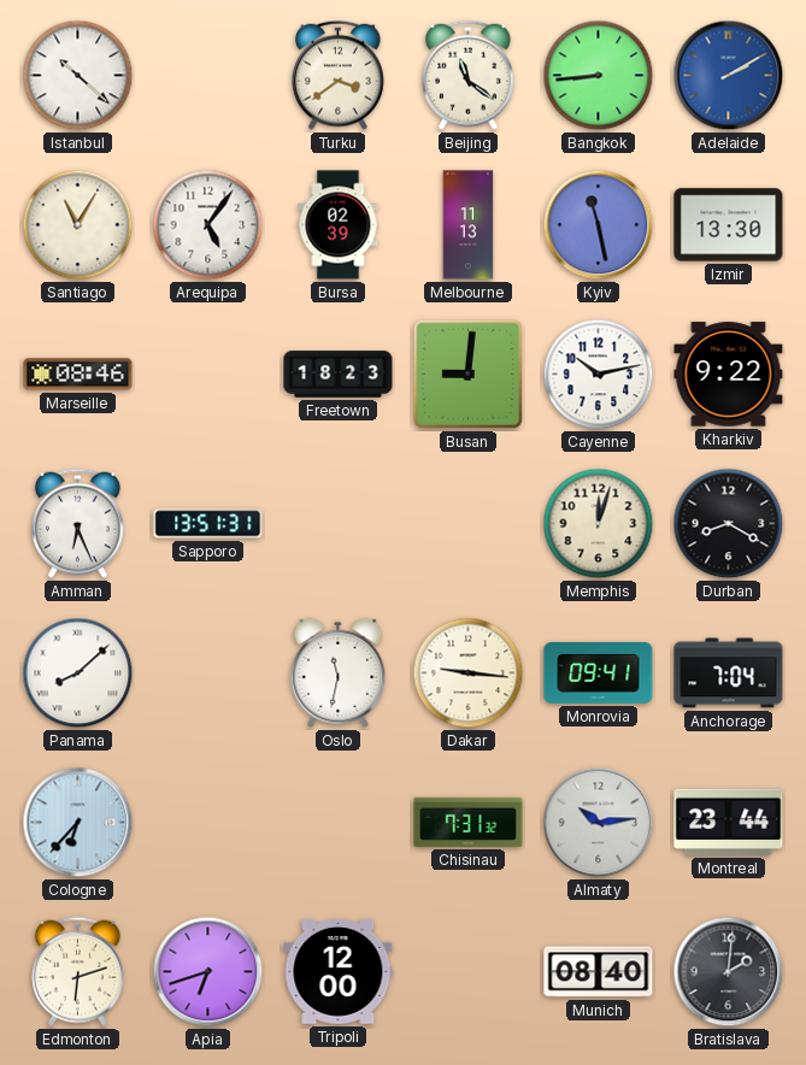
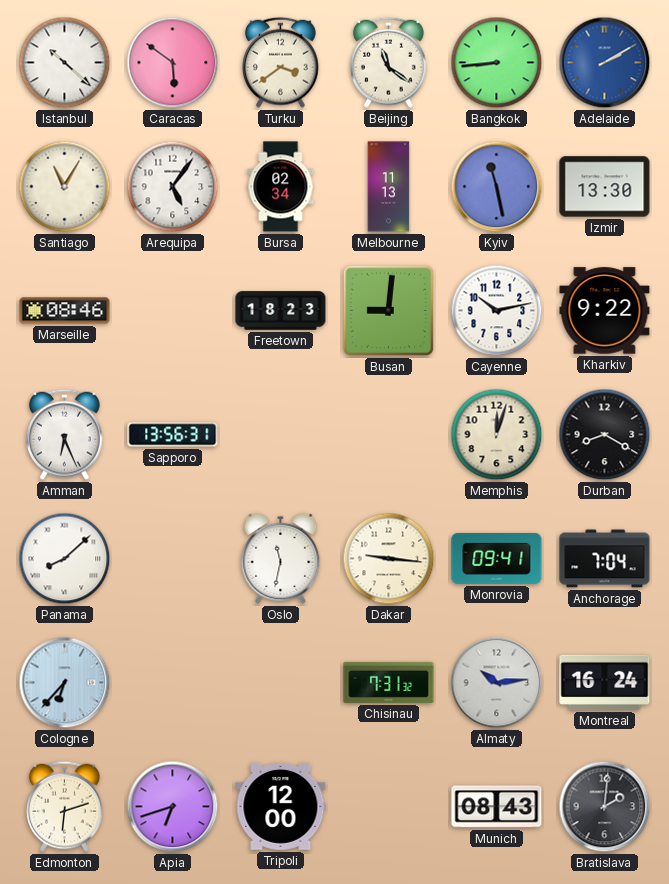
Caracas: none -> 5:51
Bursa: 02:39 -> 02:34
Sapporo: 13:51 -> 13:56
Montreal: 23:44 -> 16:24
Munich: 08:40 -> 08:43
